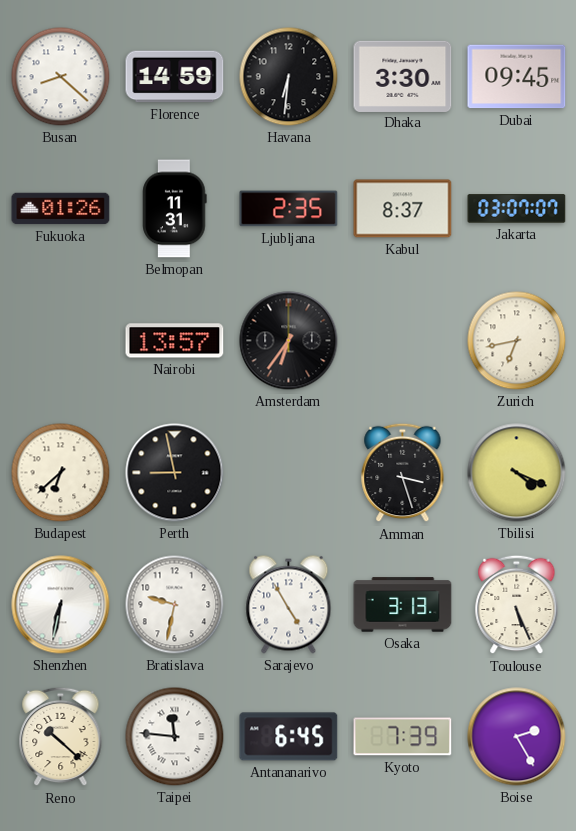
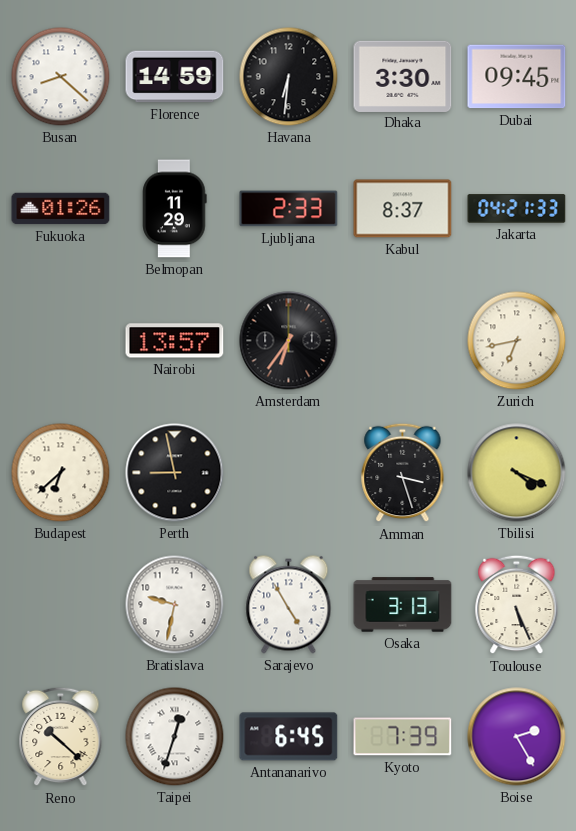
Belmopan: 11:31 -> 11:29
Ljubljana: 2:35 -> 2:33
Jakarta: 03:07 -> 04:21
Shenzhen: 6:32 -> none
Taipei: 11:46 -> 12:33
